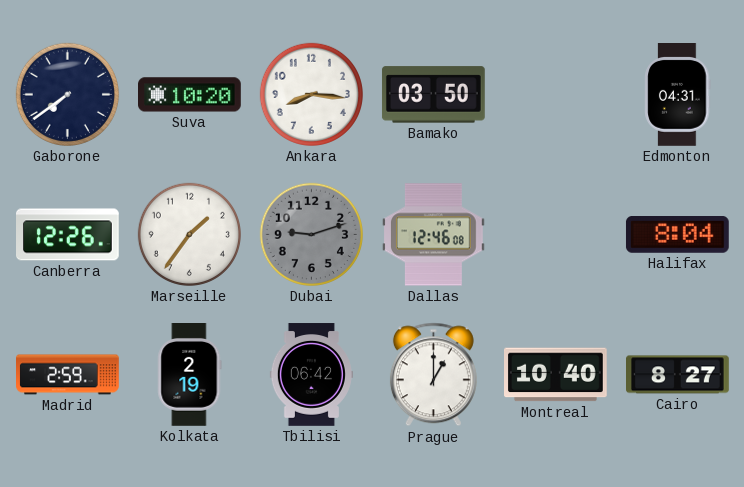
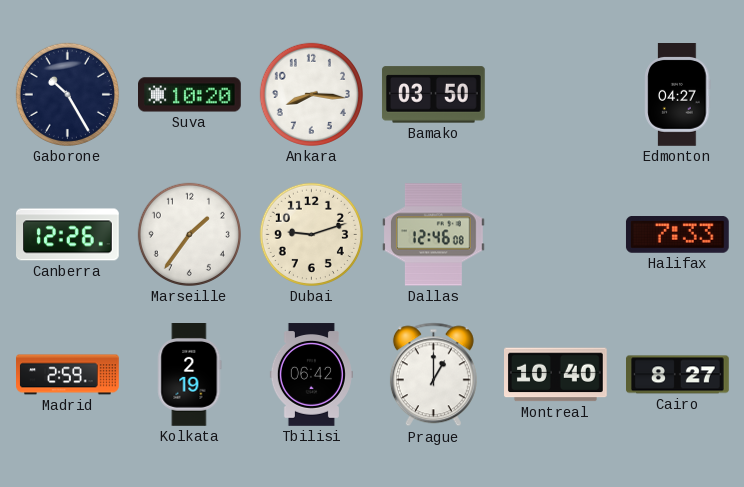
Gaborone: 7:39 -> 10:25
Edmonton: 04:31 -> 04:27
Dubai dial: grey -> cream
Halifax: 8:04 -> 7:33
